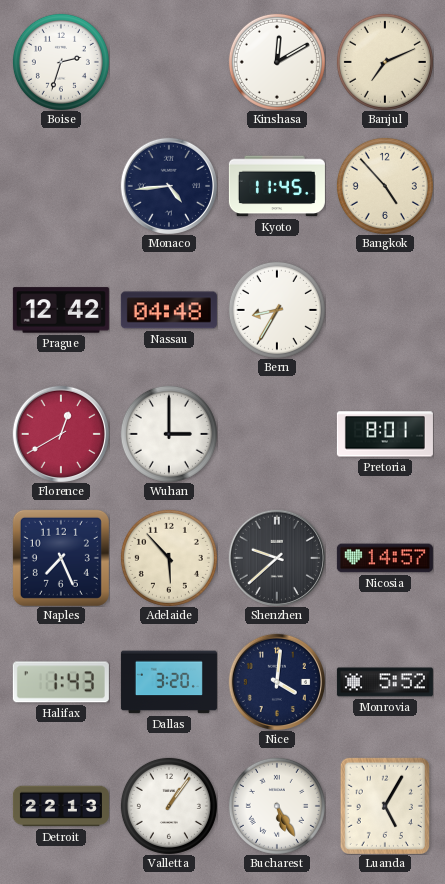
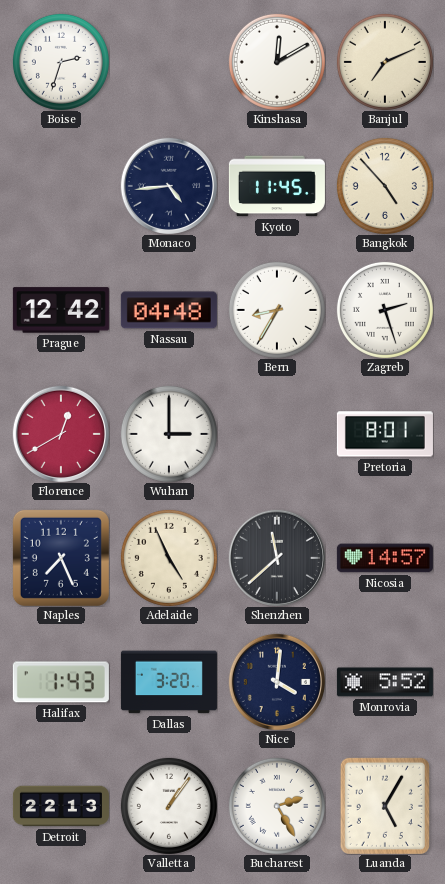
Zagreb: none -> 2:27
Adelaide: 5:53 -> 4:56
Shenzhen: 9:38 -> 11:38
Bucharest: 5:25 -> 2:25
